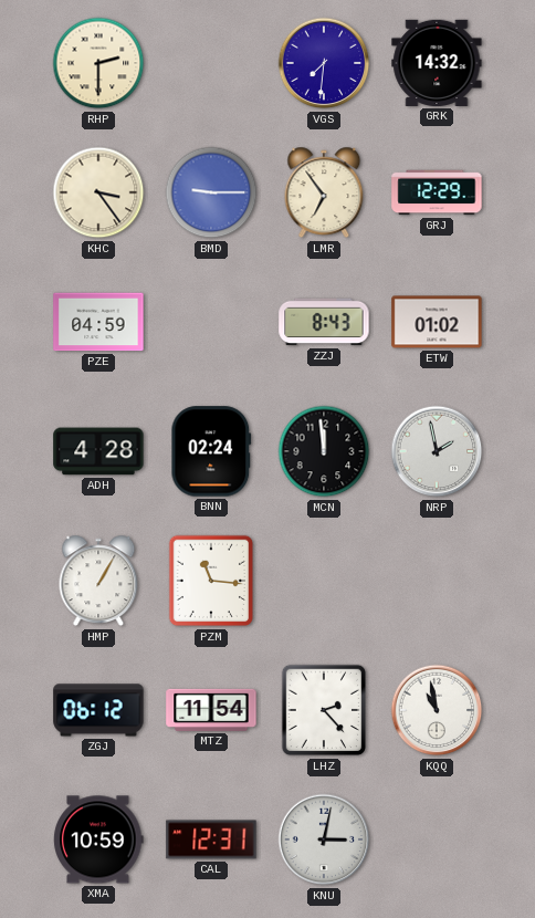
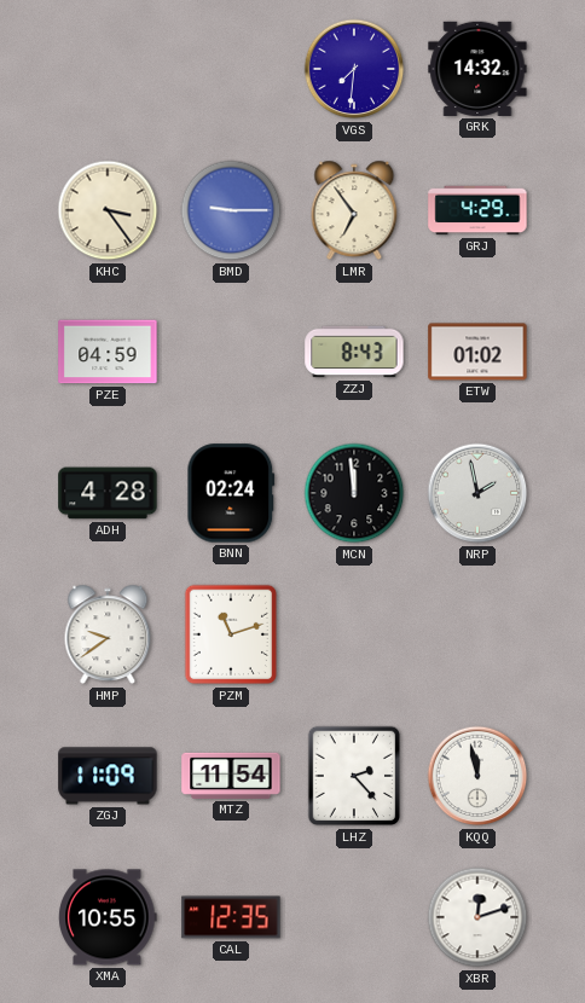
RHP: 2:30 -> none
GRJ: 12:29 -> 4:29
HMP: 1:05 -> 9:39
PZM: 11:16 -> 11:12
ZGJ: 06:12 -> 11:09
KQQ: 10:58 -> 11:58
XMA: 10:59 -> 10:55
CAL: 12:31 -> 12:35
KNU: 3:02 -> none
XBR: none -> 12:12
